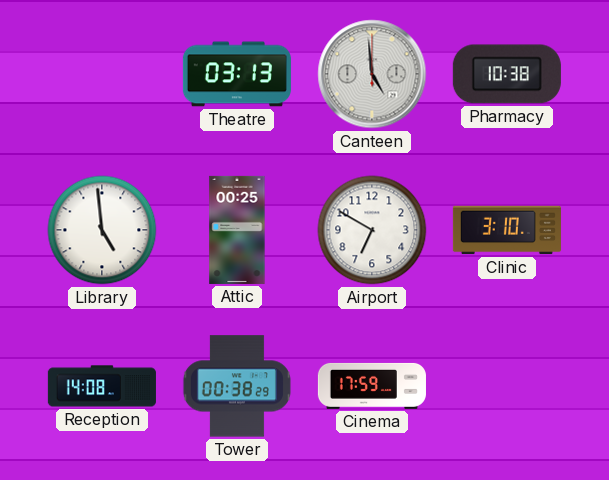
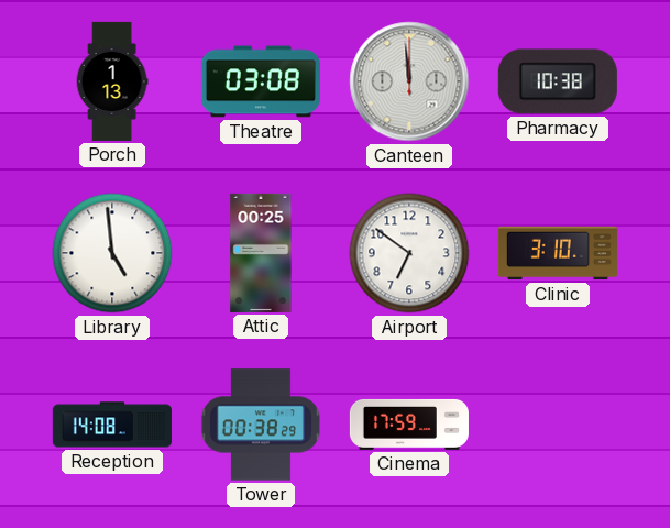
Porch: none -> 1:13
Theatre: 03:13 -> 03:08
Canteen: 4:59 -> 11:59
Airport: 6:50 -> 6:51
